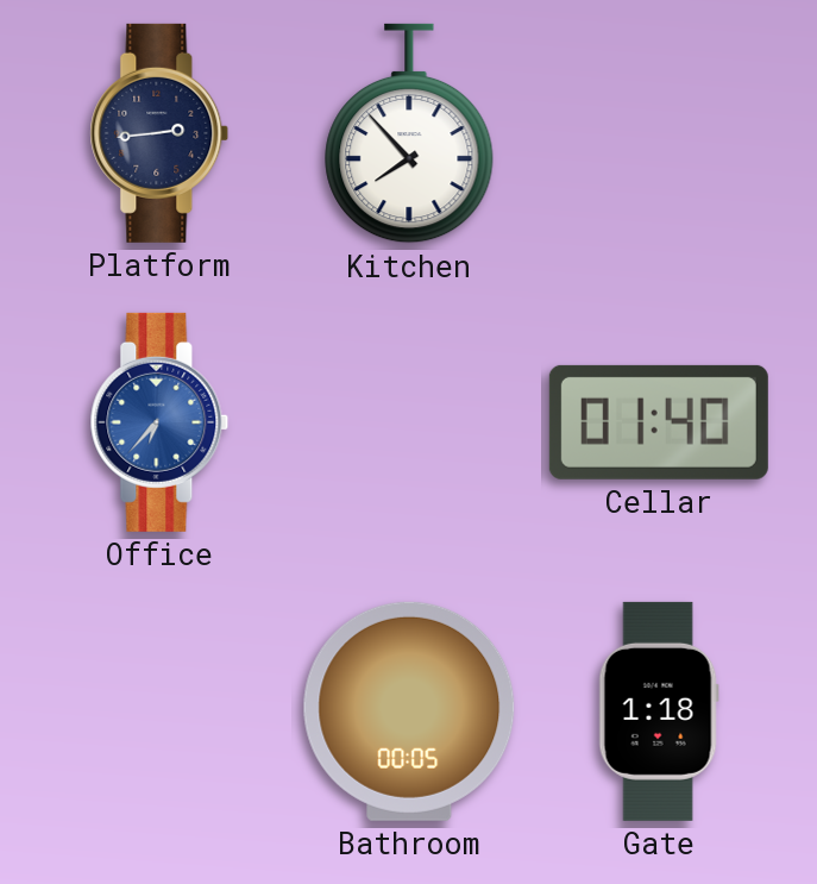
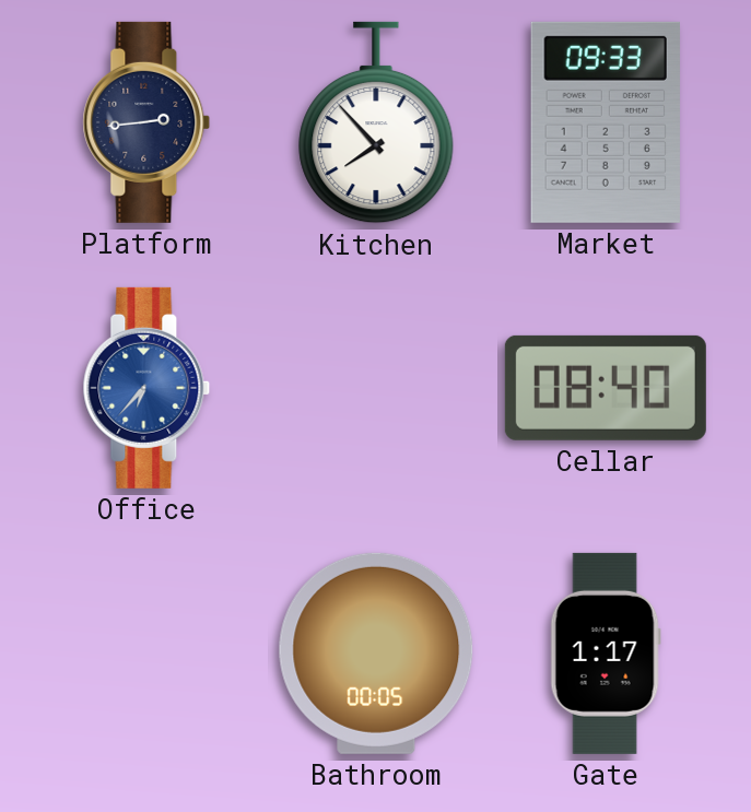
Market: none -> 09:33
Cellar: 01:40 -> 08:40
Gate: 1:18 -> 1:17
